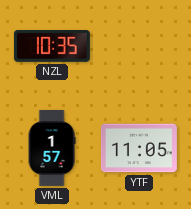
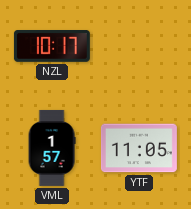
NZL: 10:35 -> 10:17
